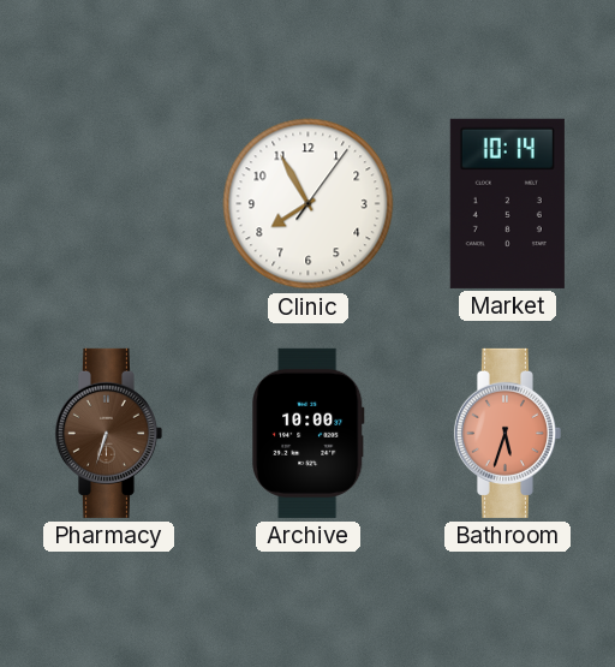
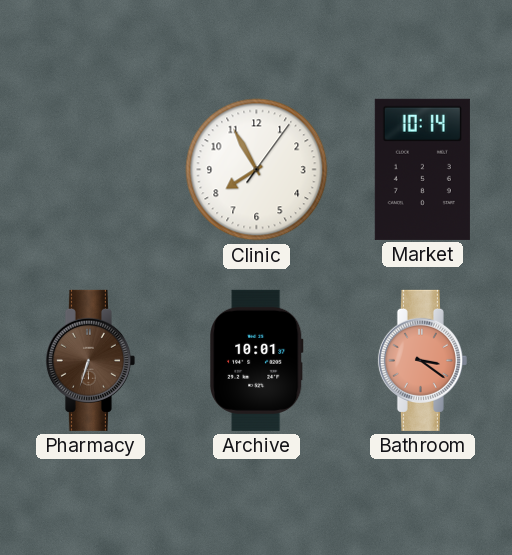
Archive: 10:00 -> 10:01
Bathroom: 5:33 -> 3:21
